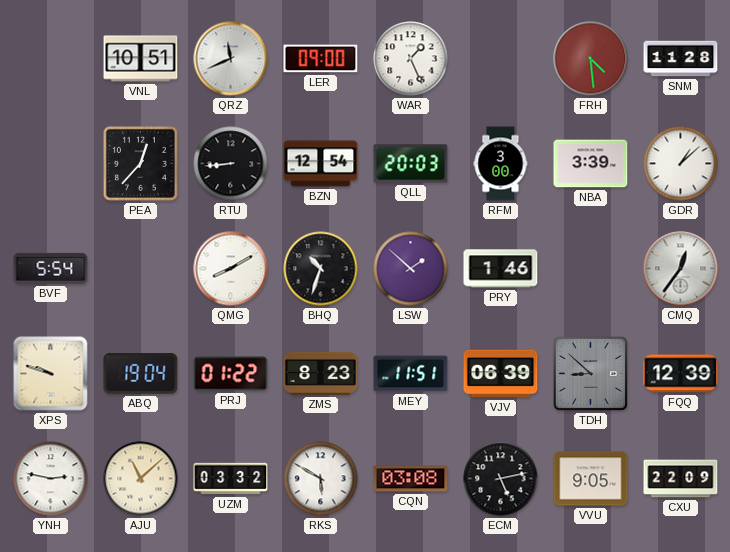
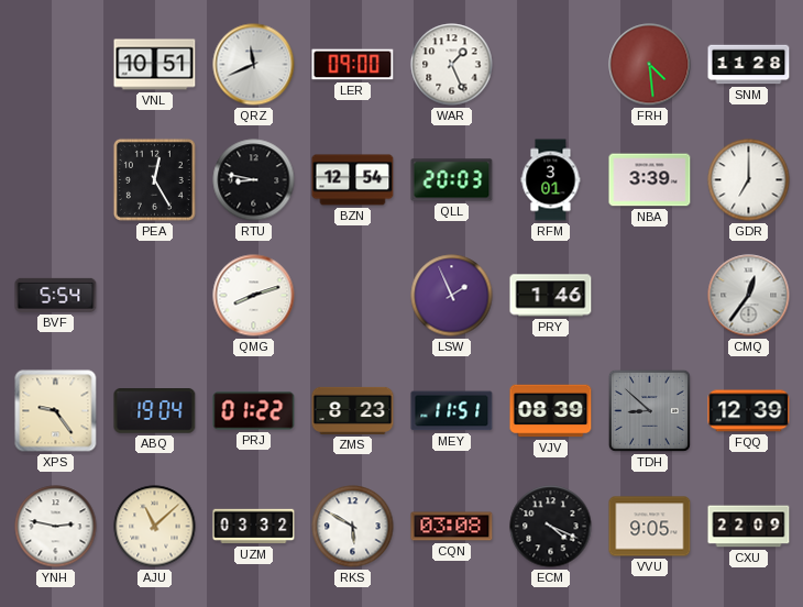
PEA: 12:37 -> 12:25
RTU: 8:44 -> 8:47
RFM: 3:00 -> 3:01
GDR: 1:08 -> 7:00
QMG: 8:10 -> 8:12
BHQ: 10:33 -> none
LSW: 1:52 -> 1:56
XPS: 9:48 -> 9:24
VJV: 06:39 -> 08:39
ECM: 5:13 -> 4:19
